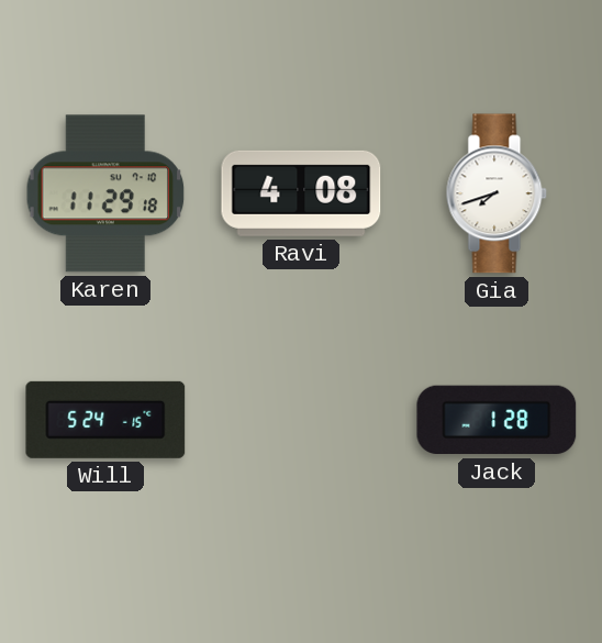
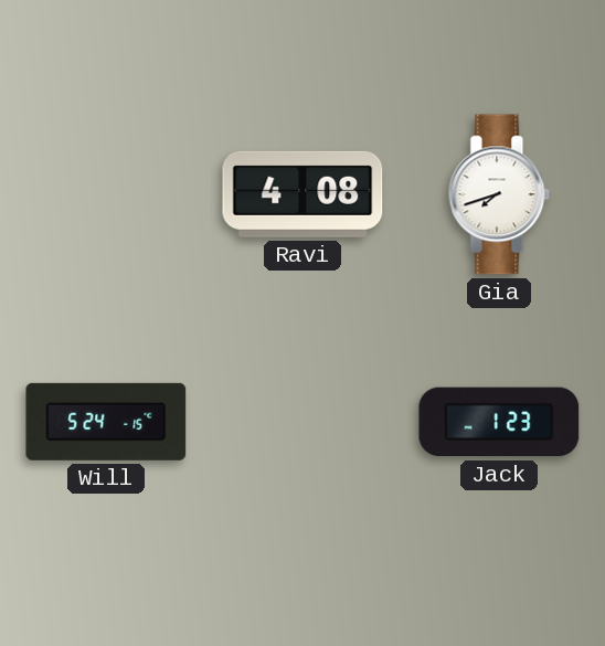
Karen: 11:29 -> none
Jack: 1:28 -> 1:23
